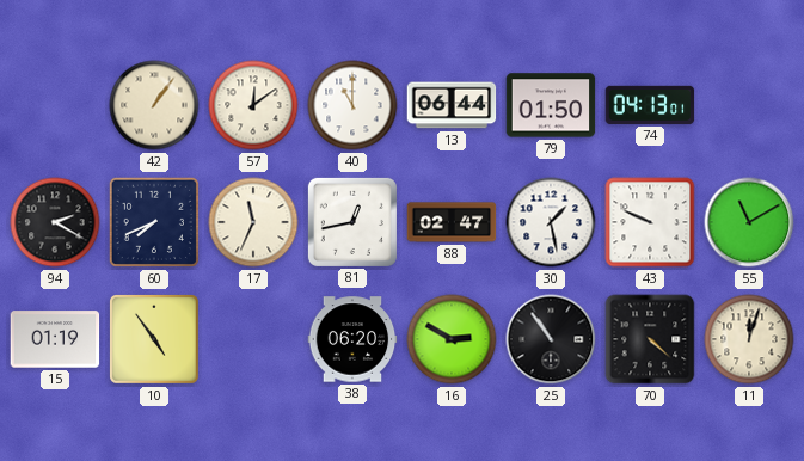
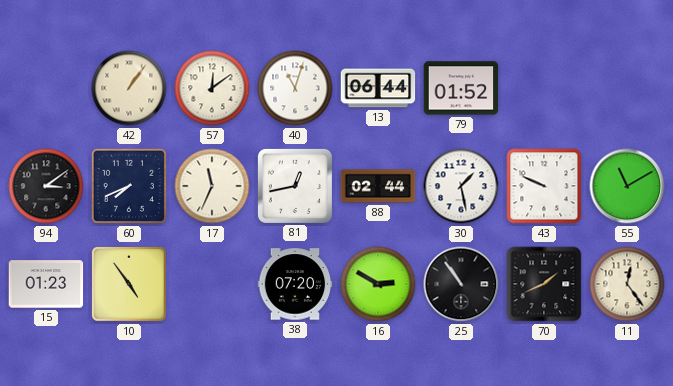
40: 11:00 -> 11:03
79: 01:50 -> 01:52
74: 04:13 -> none
94: 2:20 -> 3:09
88: 02:47 -> 02:44
15: 01:19 -> 01:23
38: 06:20 -> 07:20
70: 4:22 -> 1:41
11: 12:03 -> 12:24
